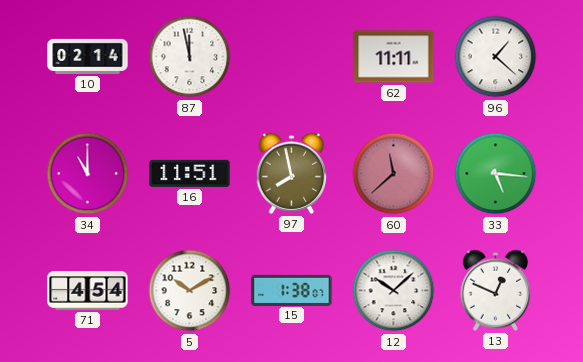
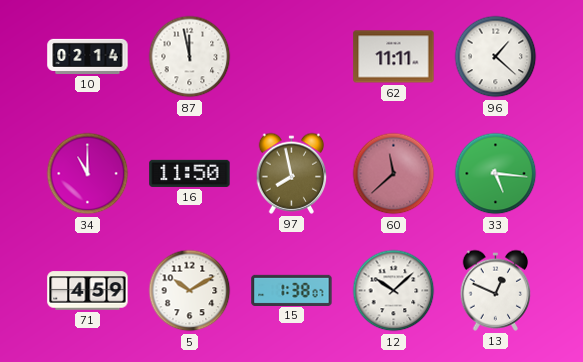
16: 11:51 -> 11:50
71: 4:54 -> 4:59
